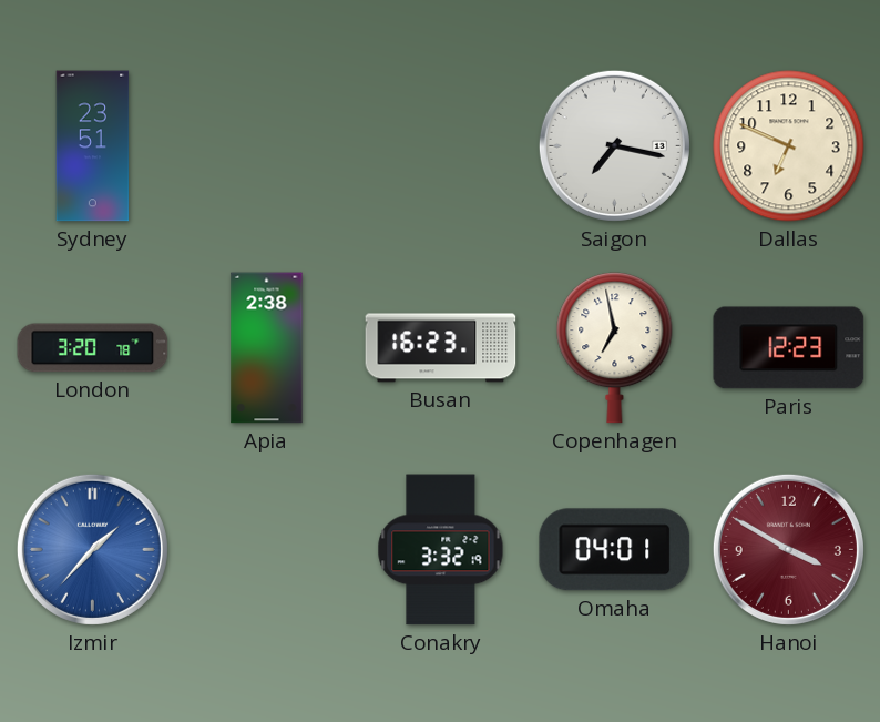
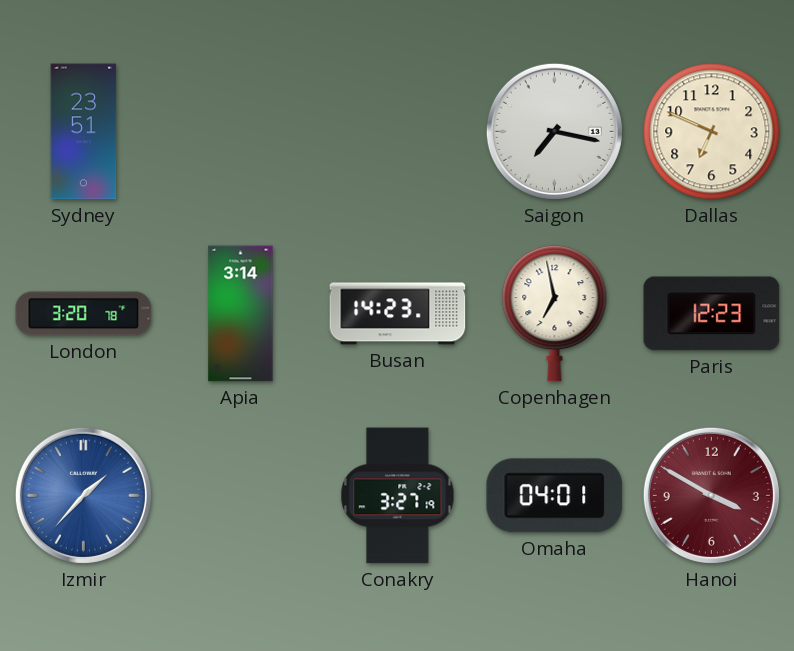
Apia: 2:38 -> 3:14
Busan: 16:23 -> 14:23
Conakry: 3:32 -> 3:27
